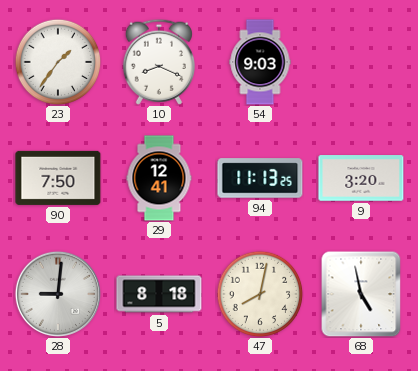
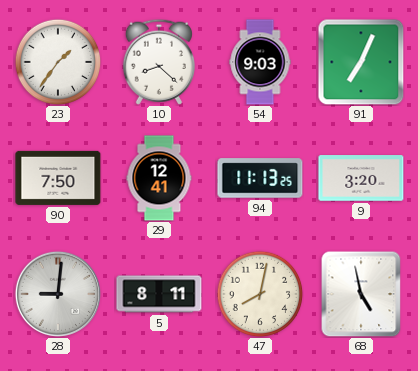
10: 8:19 -> 8:22
91: none -> 7:04
5: 8:18 -> 8:11
